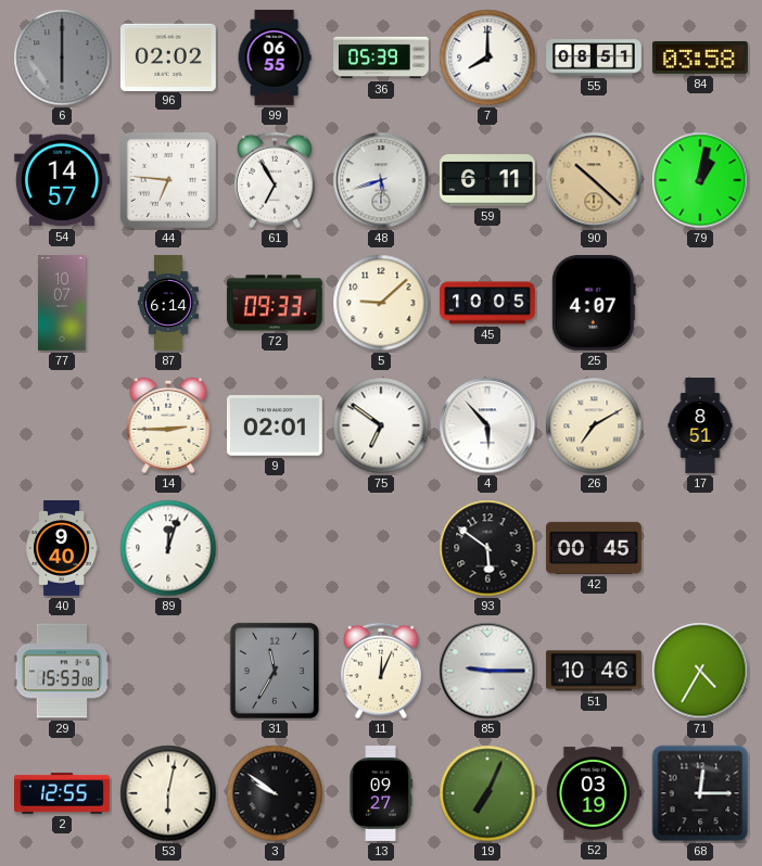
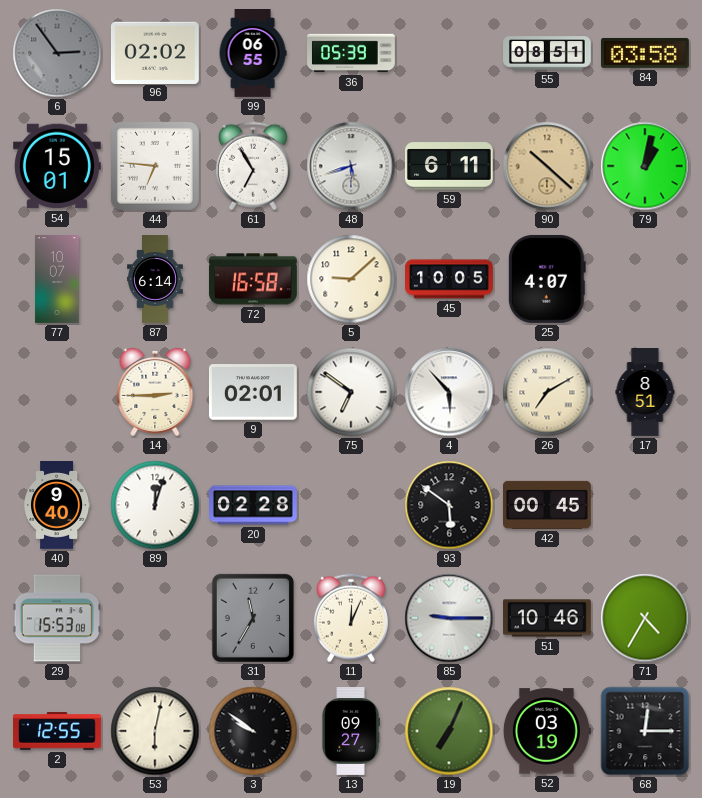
6: 6:00 -> 2:54
7: 8:00 -> none
54: 14:57 -> 15:01
72: 09:33 -> 16:58
20: none -> 02:28
